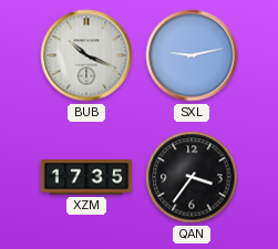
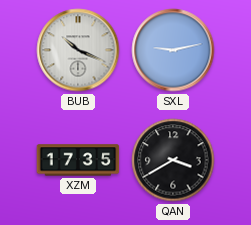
QAN: 3:36 -> 3:40
